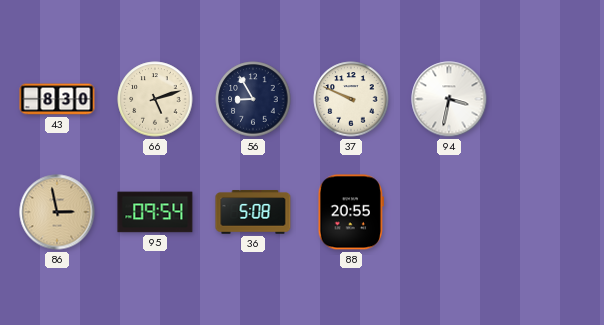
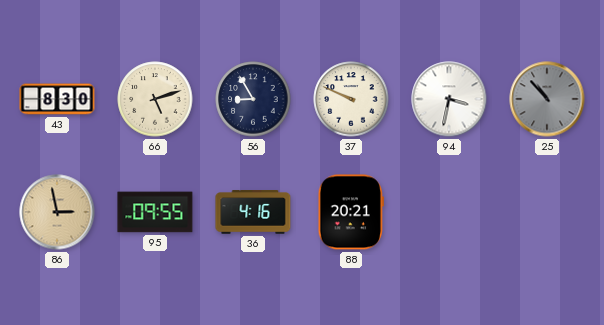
25: none -> 10:53
95: 09:54 -> 09:55
36: 5:08 -> 4:16
88: 20:55 -> 20:21
